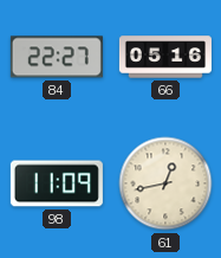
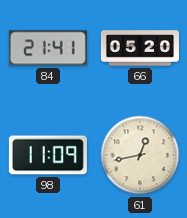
84: 22:27 -> 21:41
66: 05:16 -> 05:20
